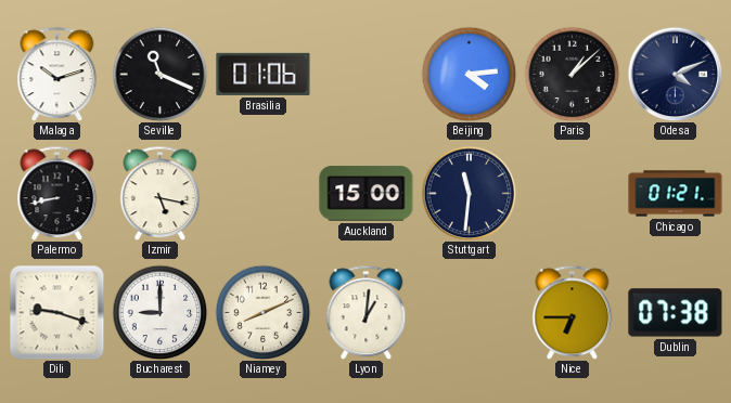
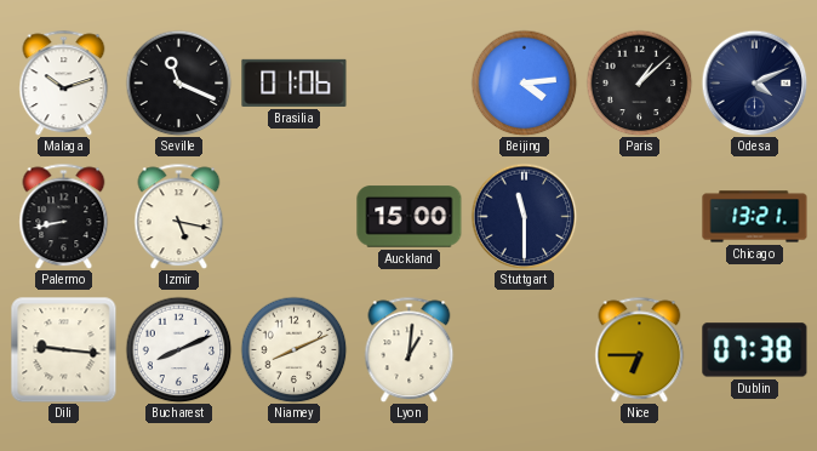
Stuttgart: 11:31 -> 11:30
Chicago: 01:21 -> 13:21
Dili: 9:18 -> 9:16
Bucharest: 9:00 -> 8:11
